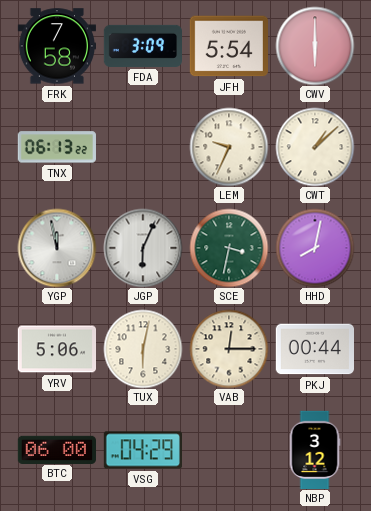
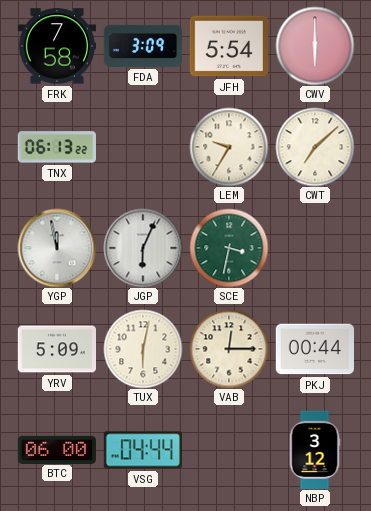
LEM: 9:34 -> 9:35
CWT: 1:08 -> 7:08
HHD: 8:02 -> none
YRV: 5:06 -> 5:09
VSG: 04:29 -> 04:44
